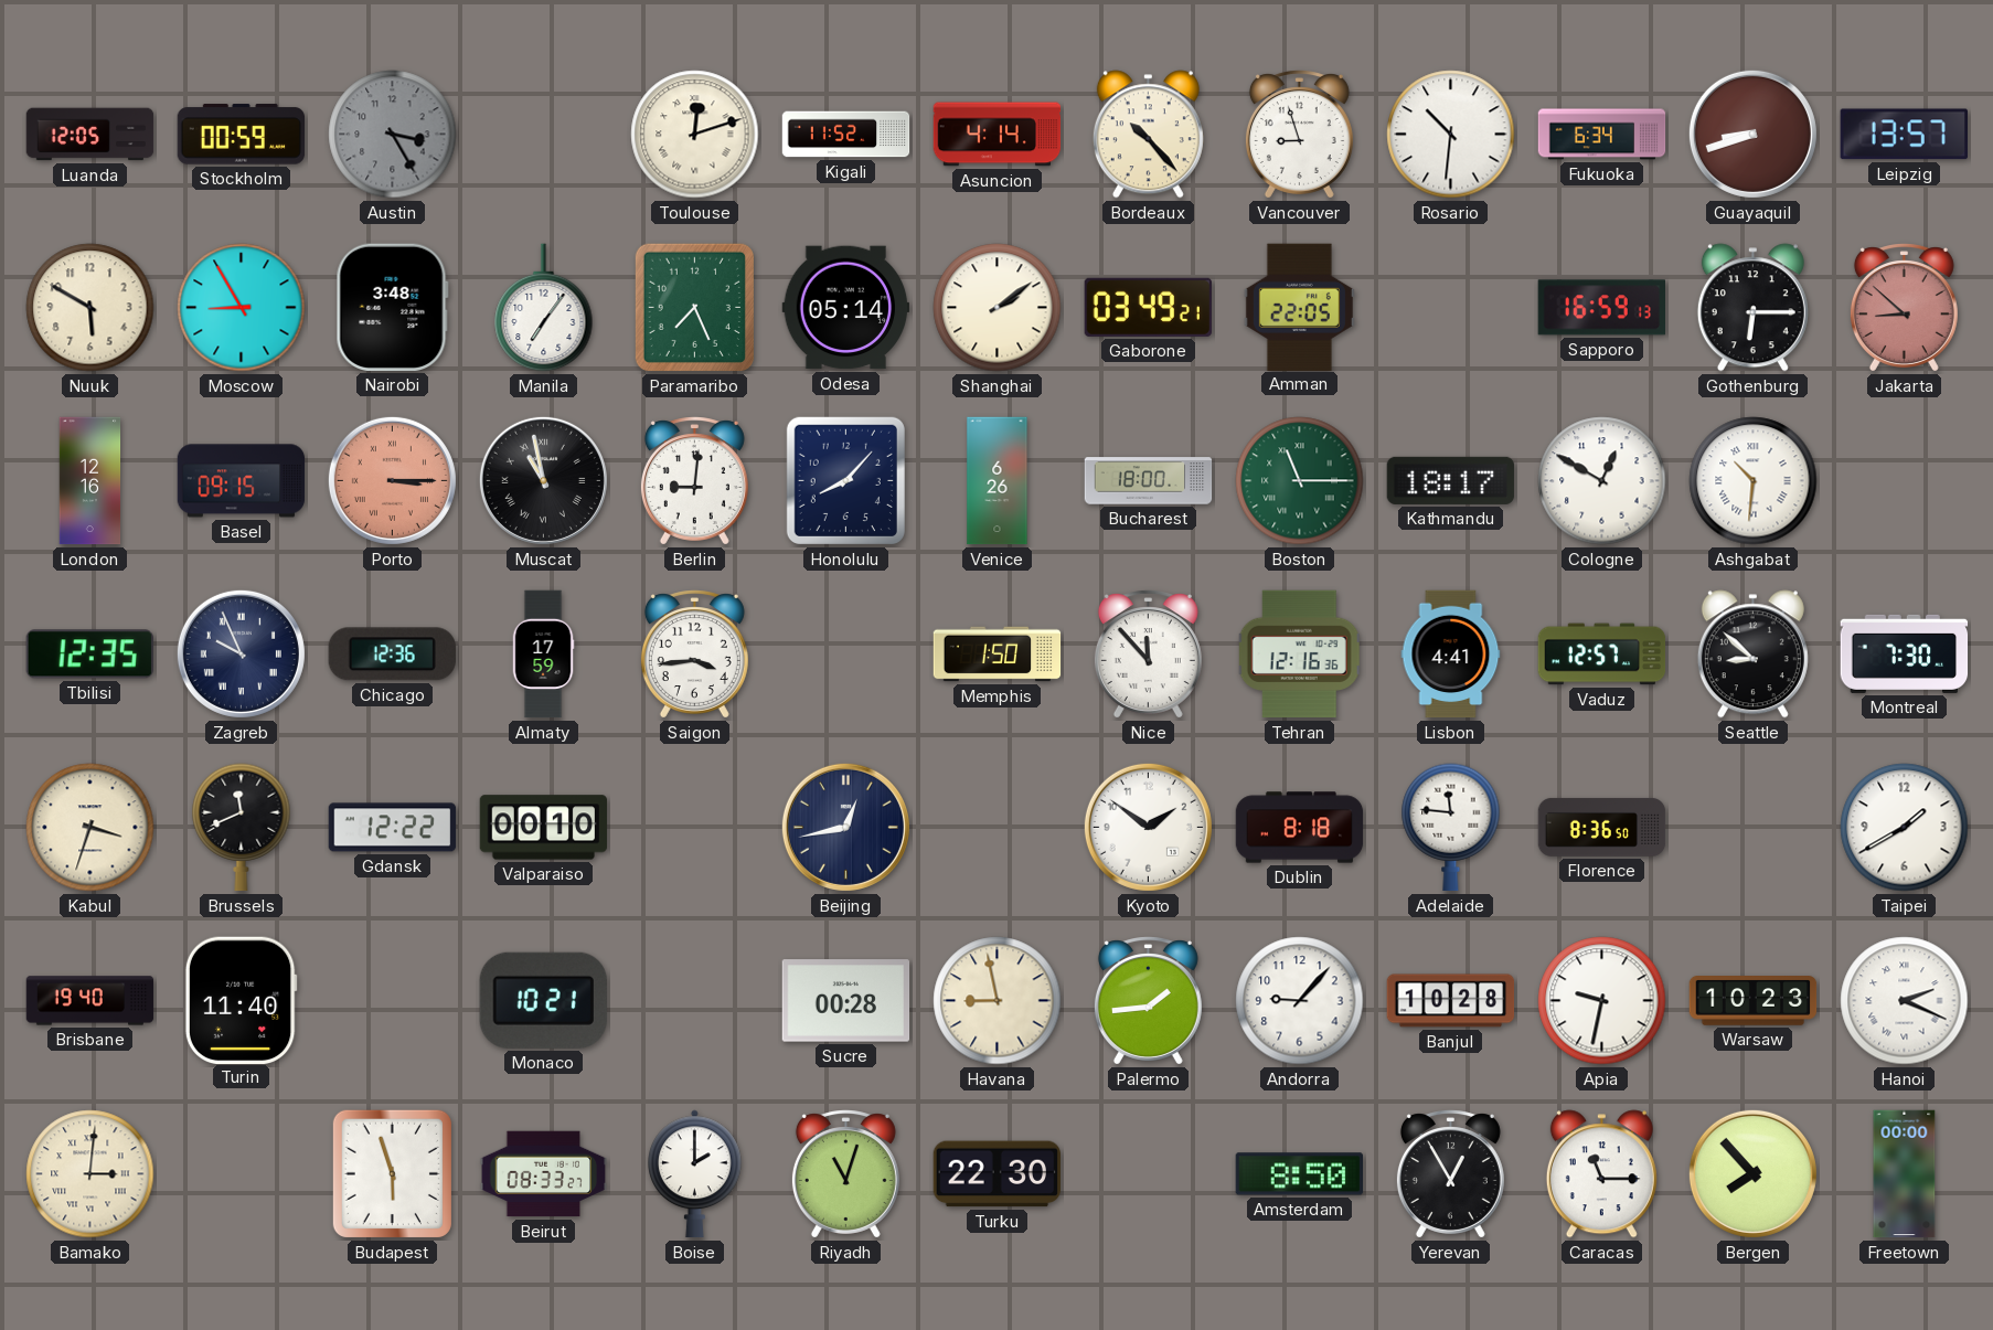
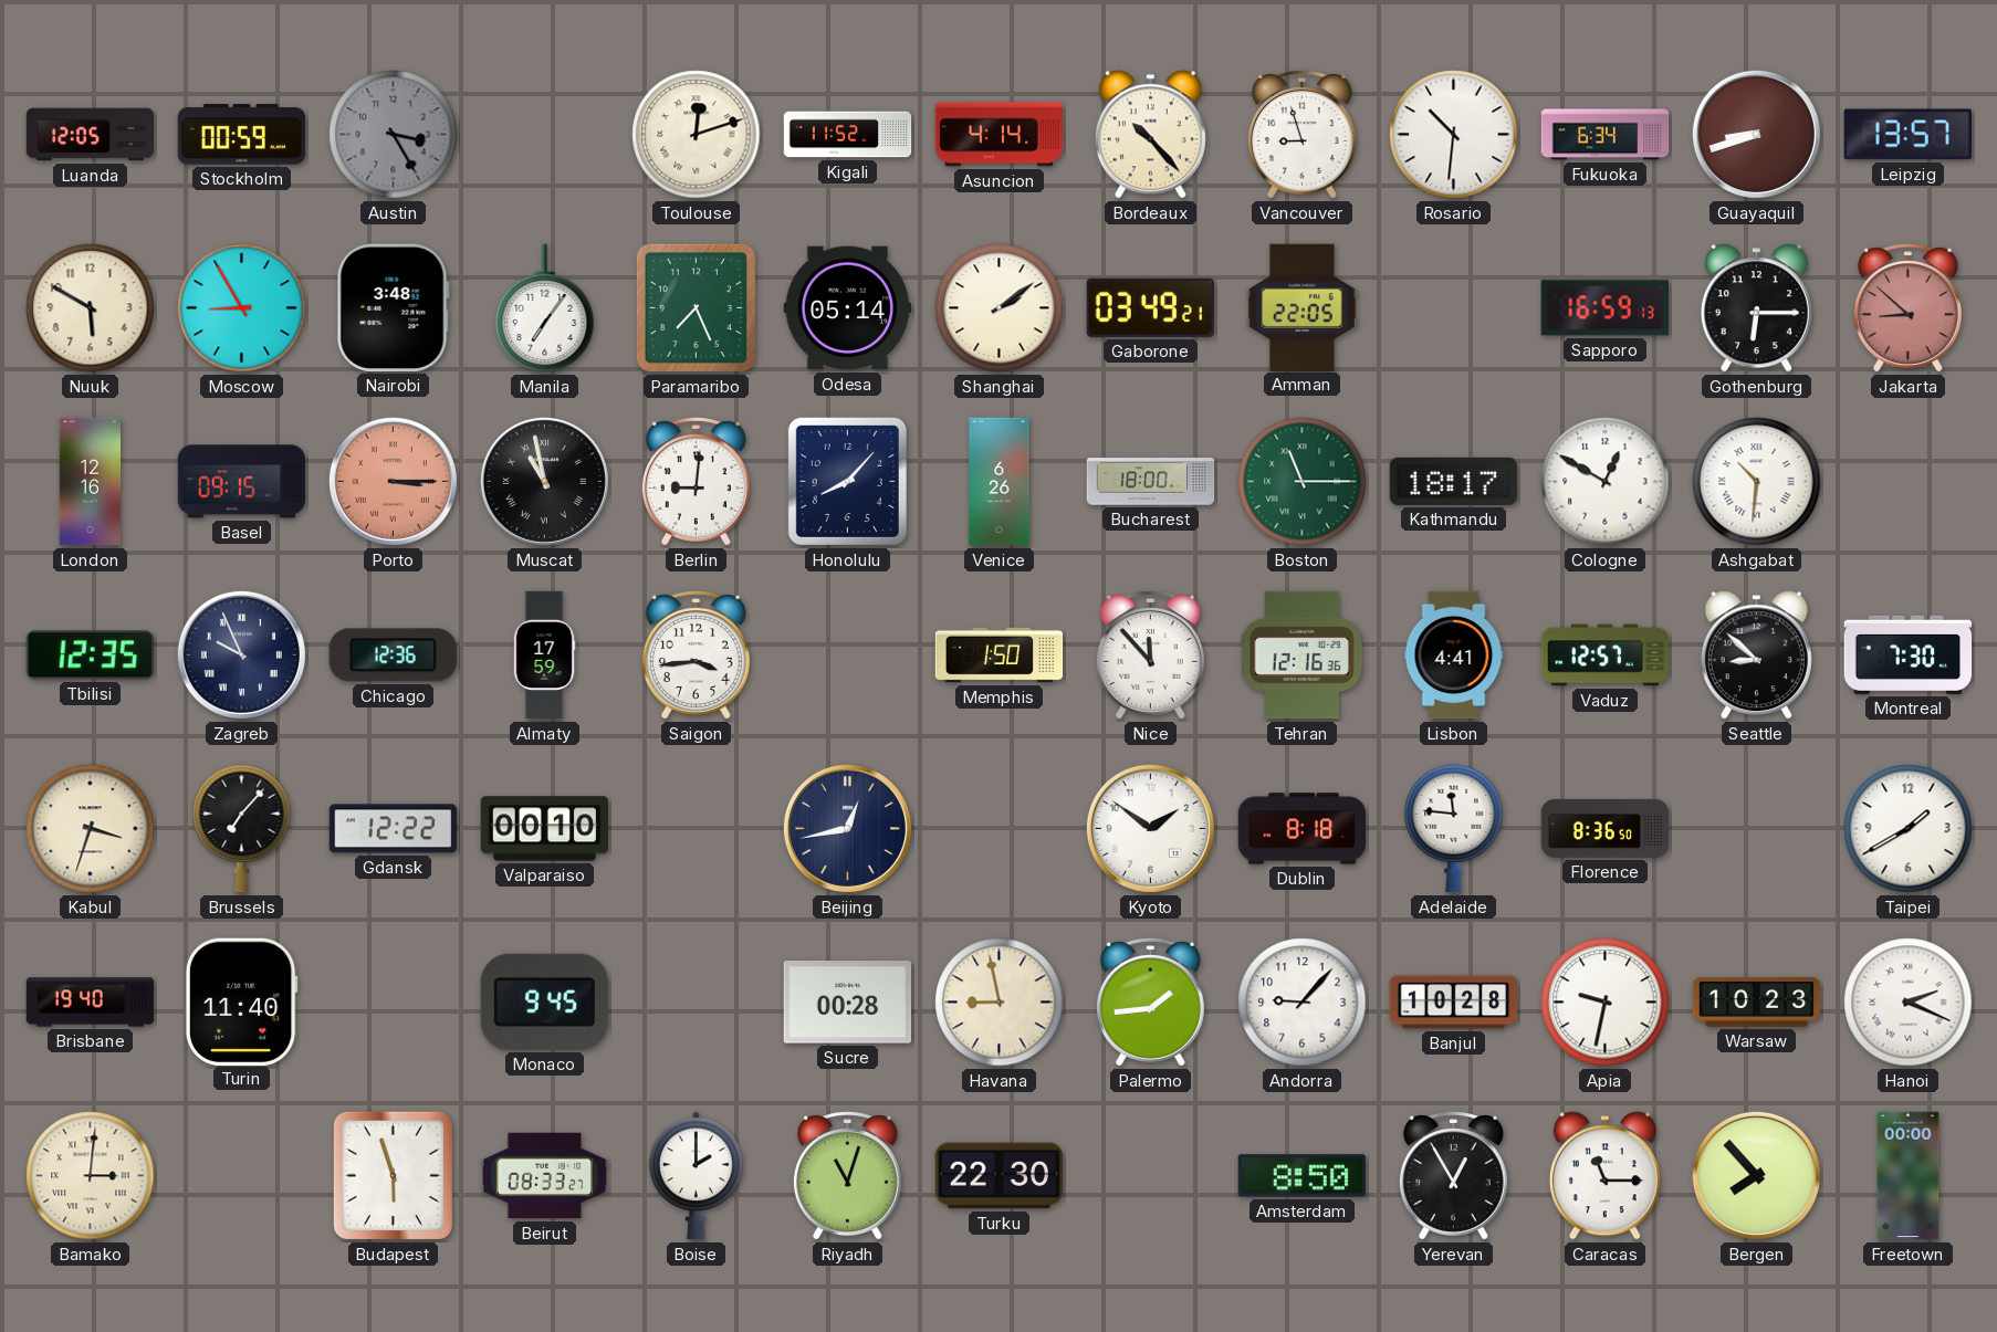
Brussels: 11:41 -> 7:07
Monaco: 10:21 -> 9:45
